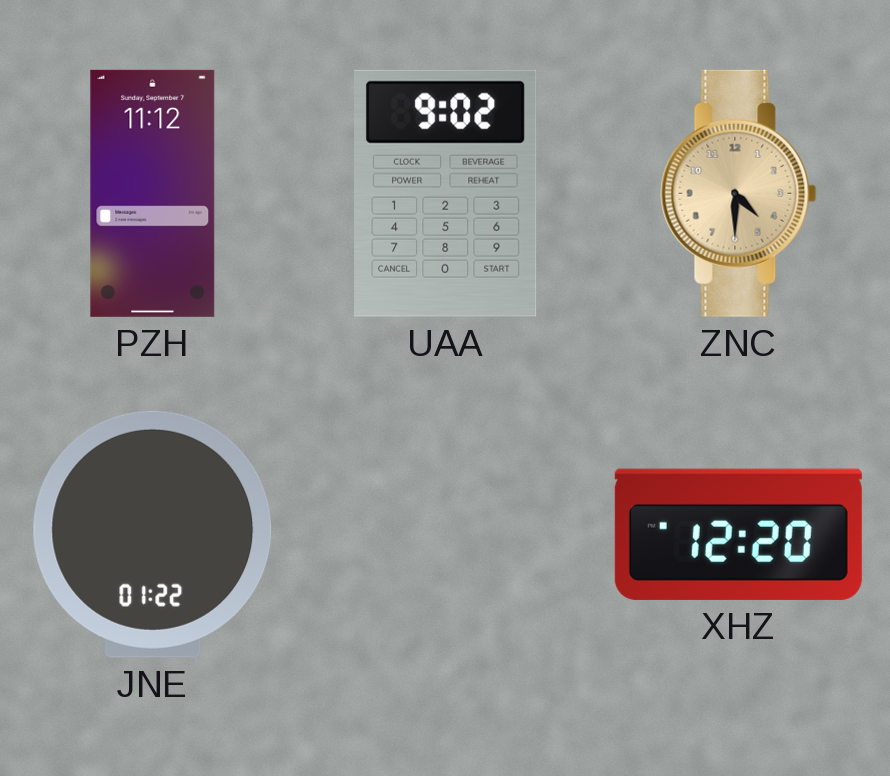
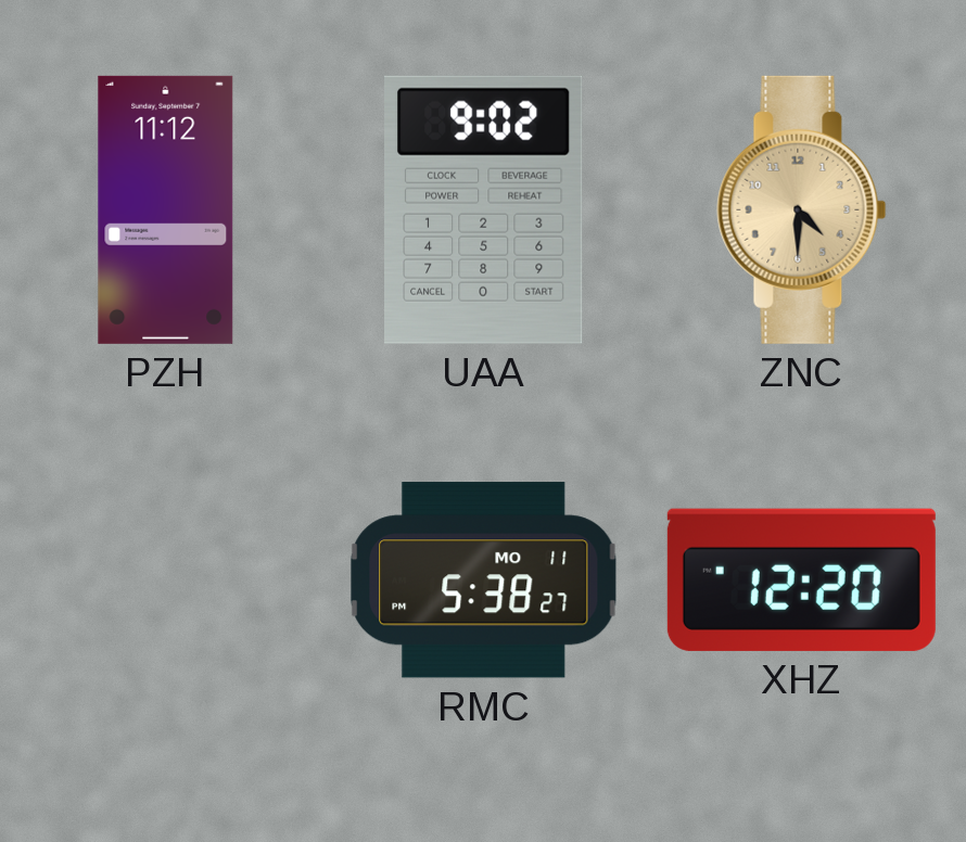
JNE: 01:22 -> none
RMC: none -> 5:38
